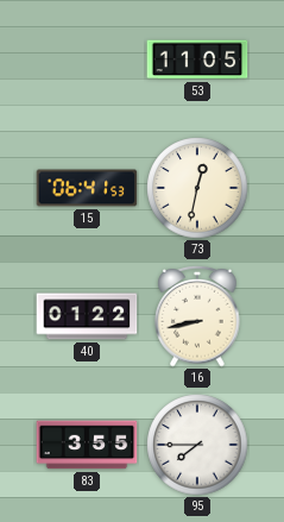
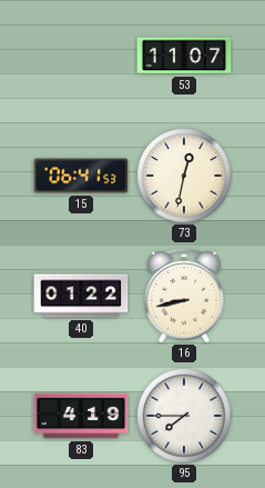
53: 11:05 -> 11:07
83: 3:55 -> 4:19
